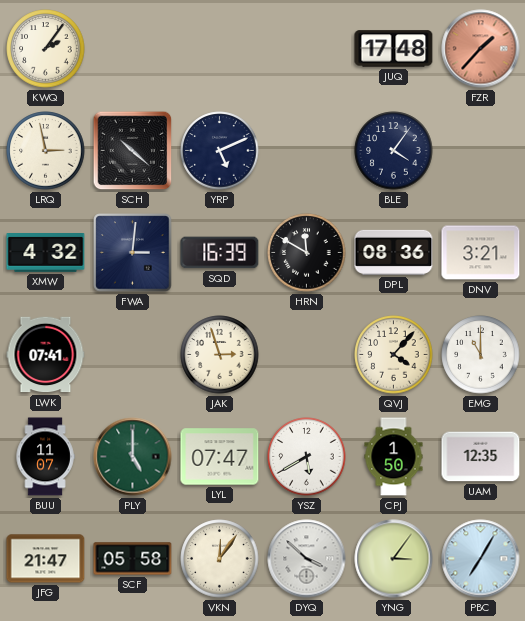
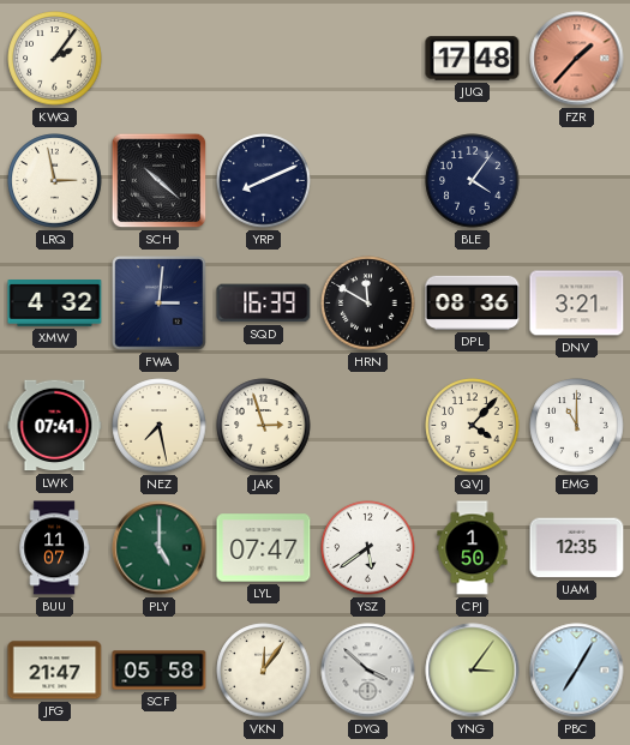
YRP: 5:11 -> 8:11
NEZ: none -> 7:28
YSZ: 5:40 -> 5:39
